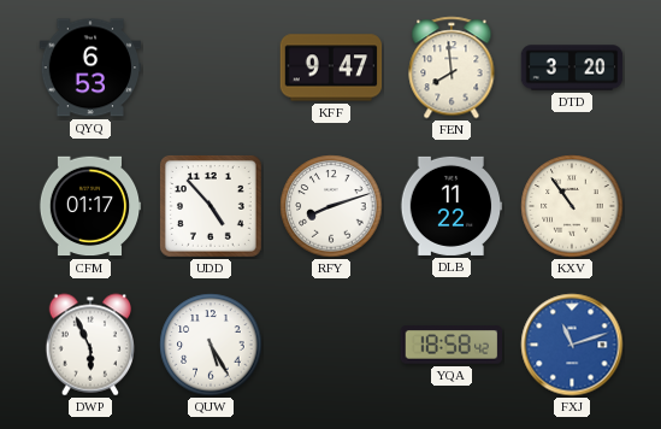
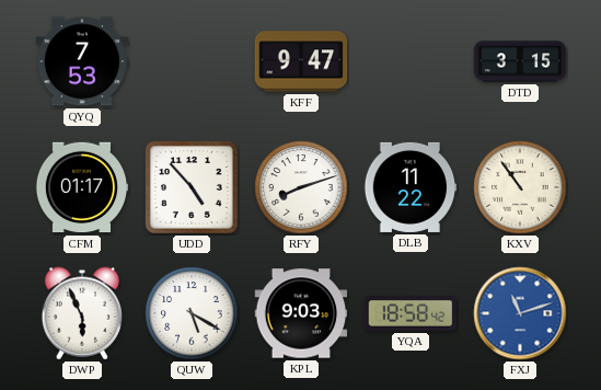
QYQ: 6:53 -> 7:53
FEN: 7:59 -> none
DTD: 3:20 -> 3:15
QUW: 5:25 -> 5:20
KPL: none -> 9:03
